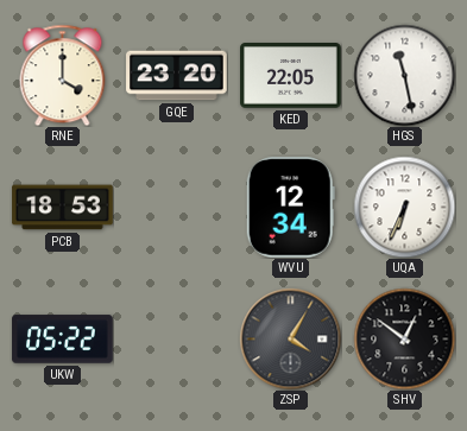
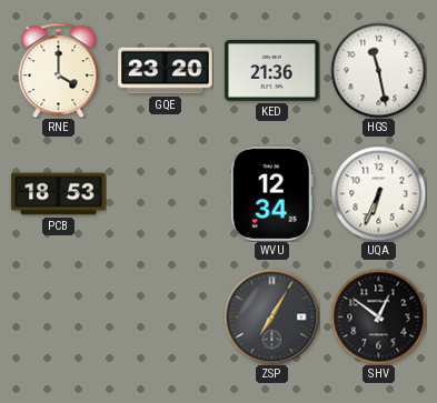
KED: 22:05 -> 21:36
UKW: 05:22 -> none
ZSP: 4:05 -> 7:05
